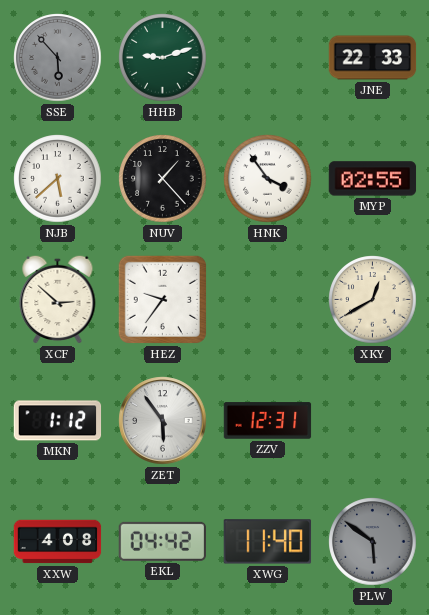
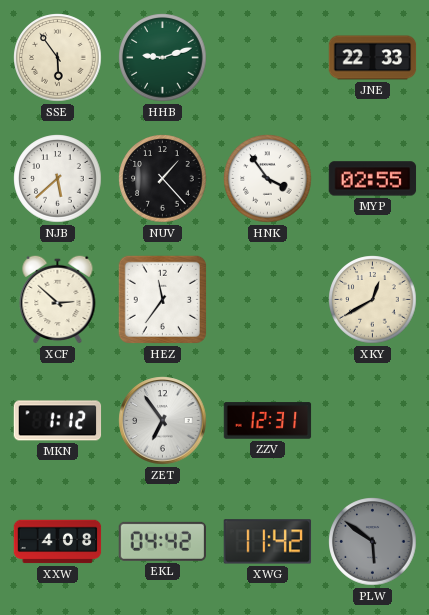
SSE: 5:53 -> 5:54
SSE dial: grey -> cream
HEZ: 9:36 -> 11:36
ZET: 5:54 -> 6:54
XWG: 11:40 -> 11:42
